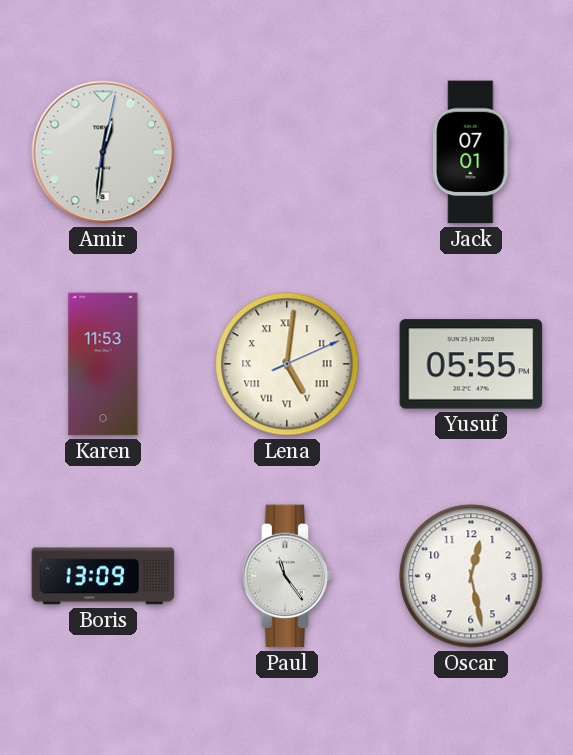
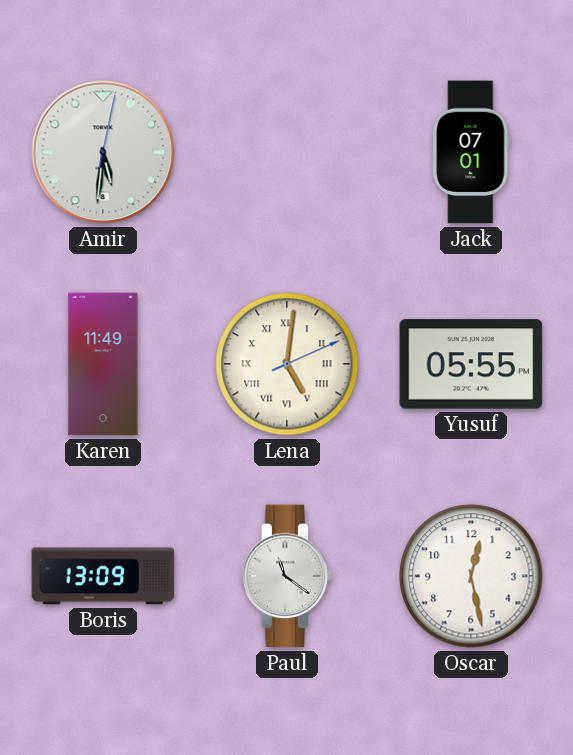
Amir: 12:31 -> 5:31
Karen: 11:53 -> 11:49
Paul: 11:24 -> 11:21
